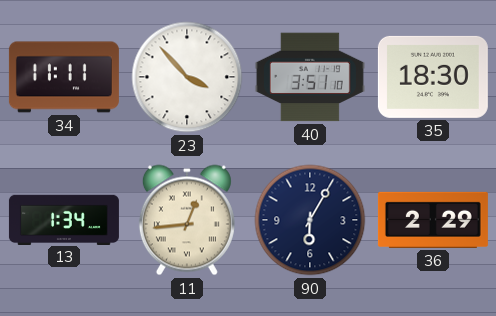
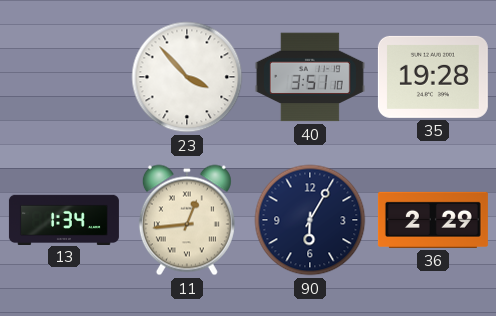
34: 11:11 -> none
35: 18:30 -> 19:28
